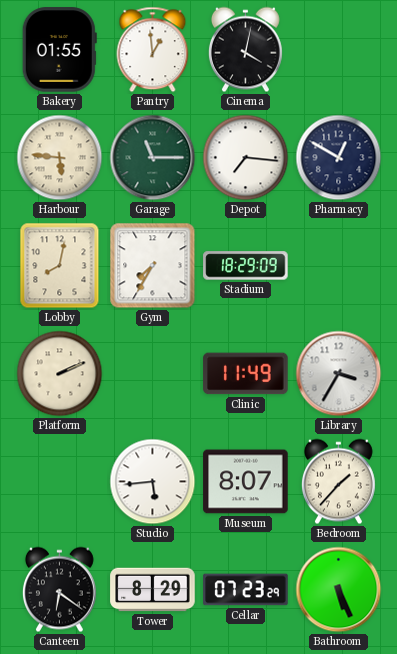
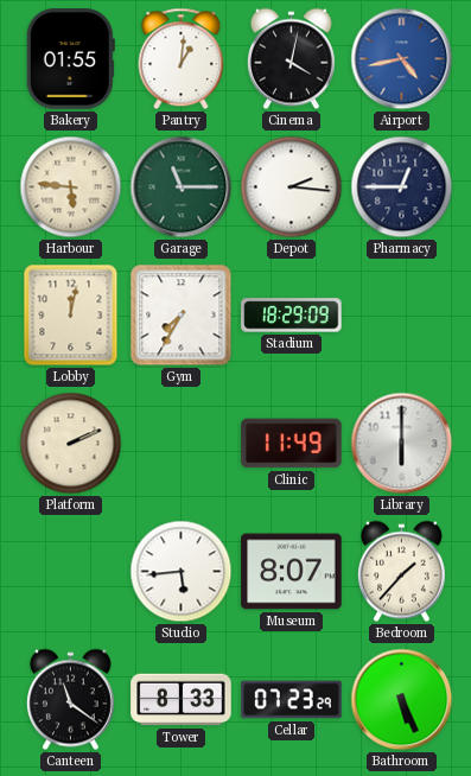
Pantry: 12:59 -> 1:01
Airport: none -> 4:43
Depot: 7:16 -> 2:16
Pharmacy: 12:50 -> 12:45
Lobby: 8:02 -> 12:02
Library: 3:35 -> 6:00
Canteen: 6:21 -> 11:21
Tower: 8:29 -> 8:33
